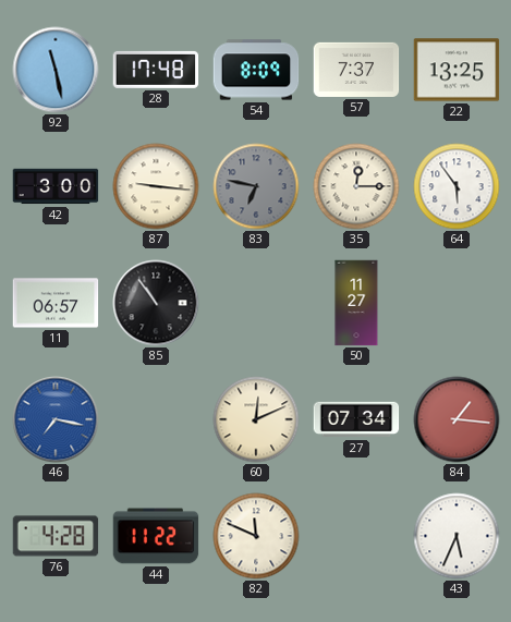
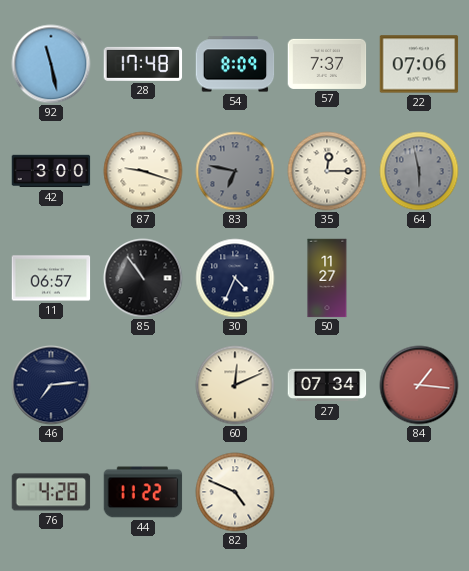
22: 13:25 -> 07:06
87: 9:16 -> 9:18
64: 5:54 -> 5:58
64 dial: white -> grey
30: none -> 4:34
46: 7:17 -> 7:14
46 dial: blue -> navy
82: 11:49 -> 4:49
43: 5:34 -> none
